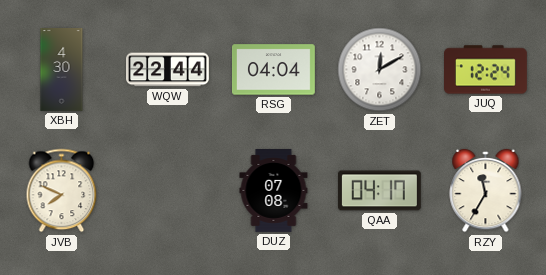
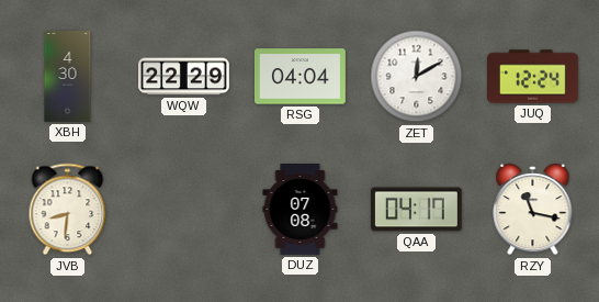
WQW: 22:44 -> 22:29
JVB: 7:49 -> 8:31
RZY: 11:35 -> 11:17
